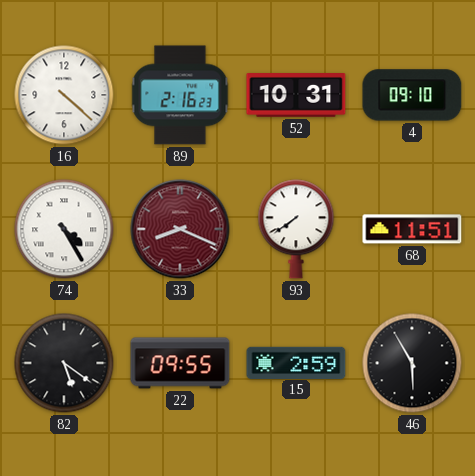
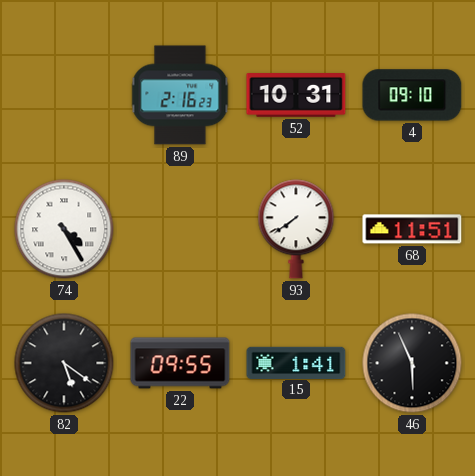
16: 4:22 -> none
33: 8:19 -> none
15: 2:59 -> 1:41
46: 5:55 -> 5:56
